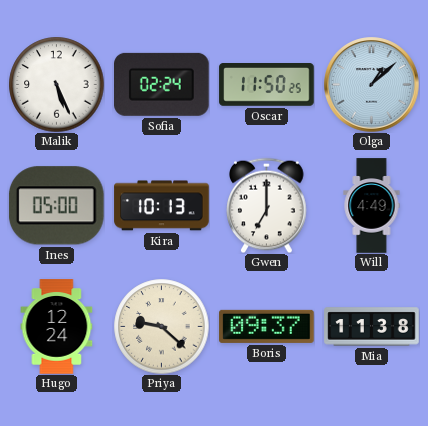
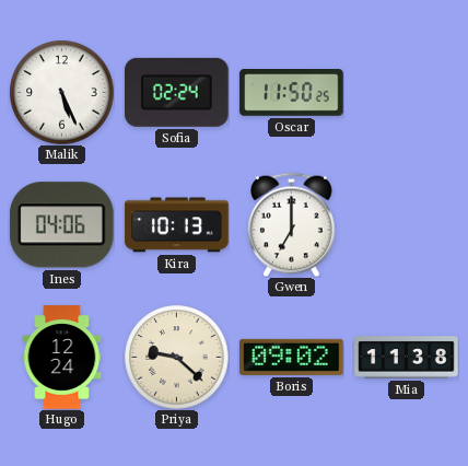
Olga: 1:08 -> none
Ines: 05:00 -> 04:06
Will: 4:49 -> none
Boris: 09:37 -> 09:02
